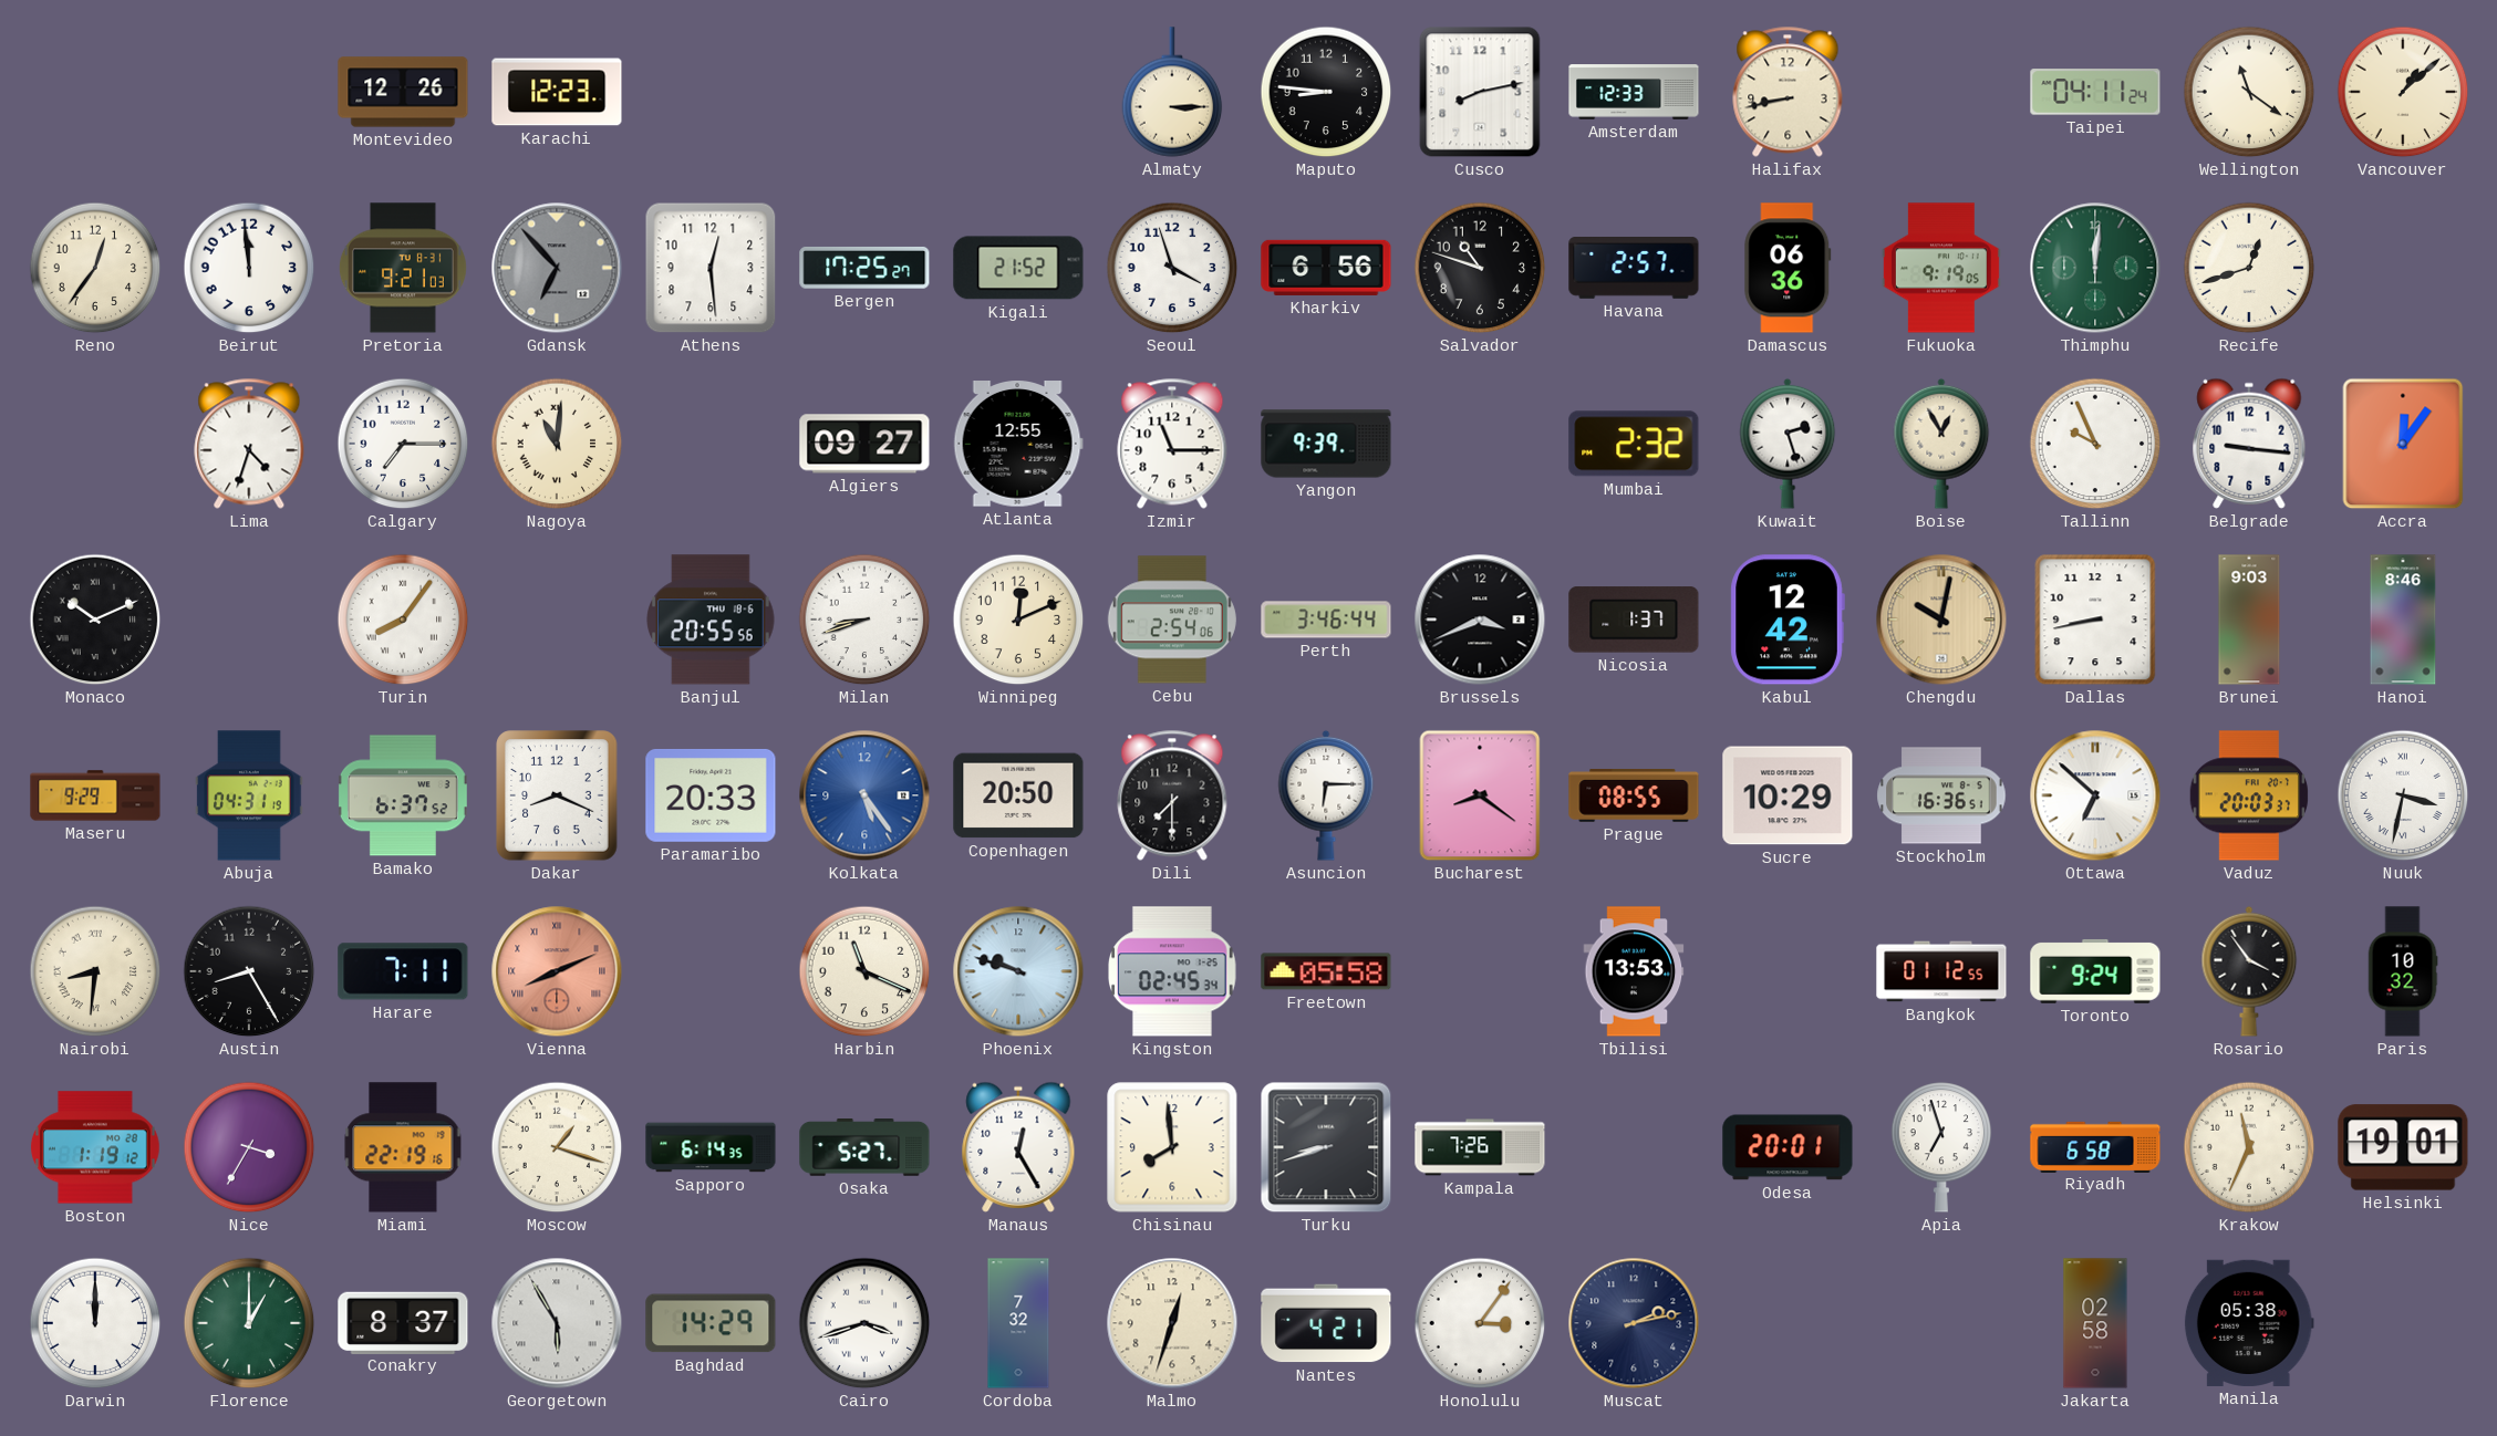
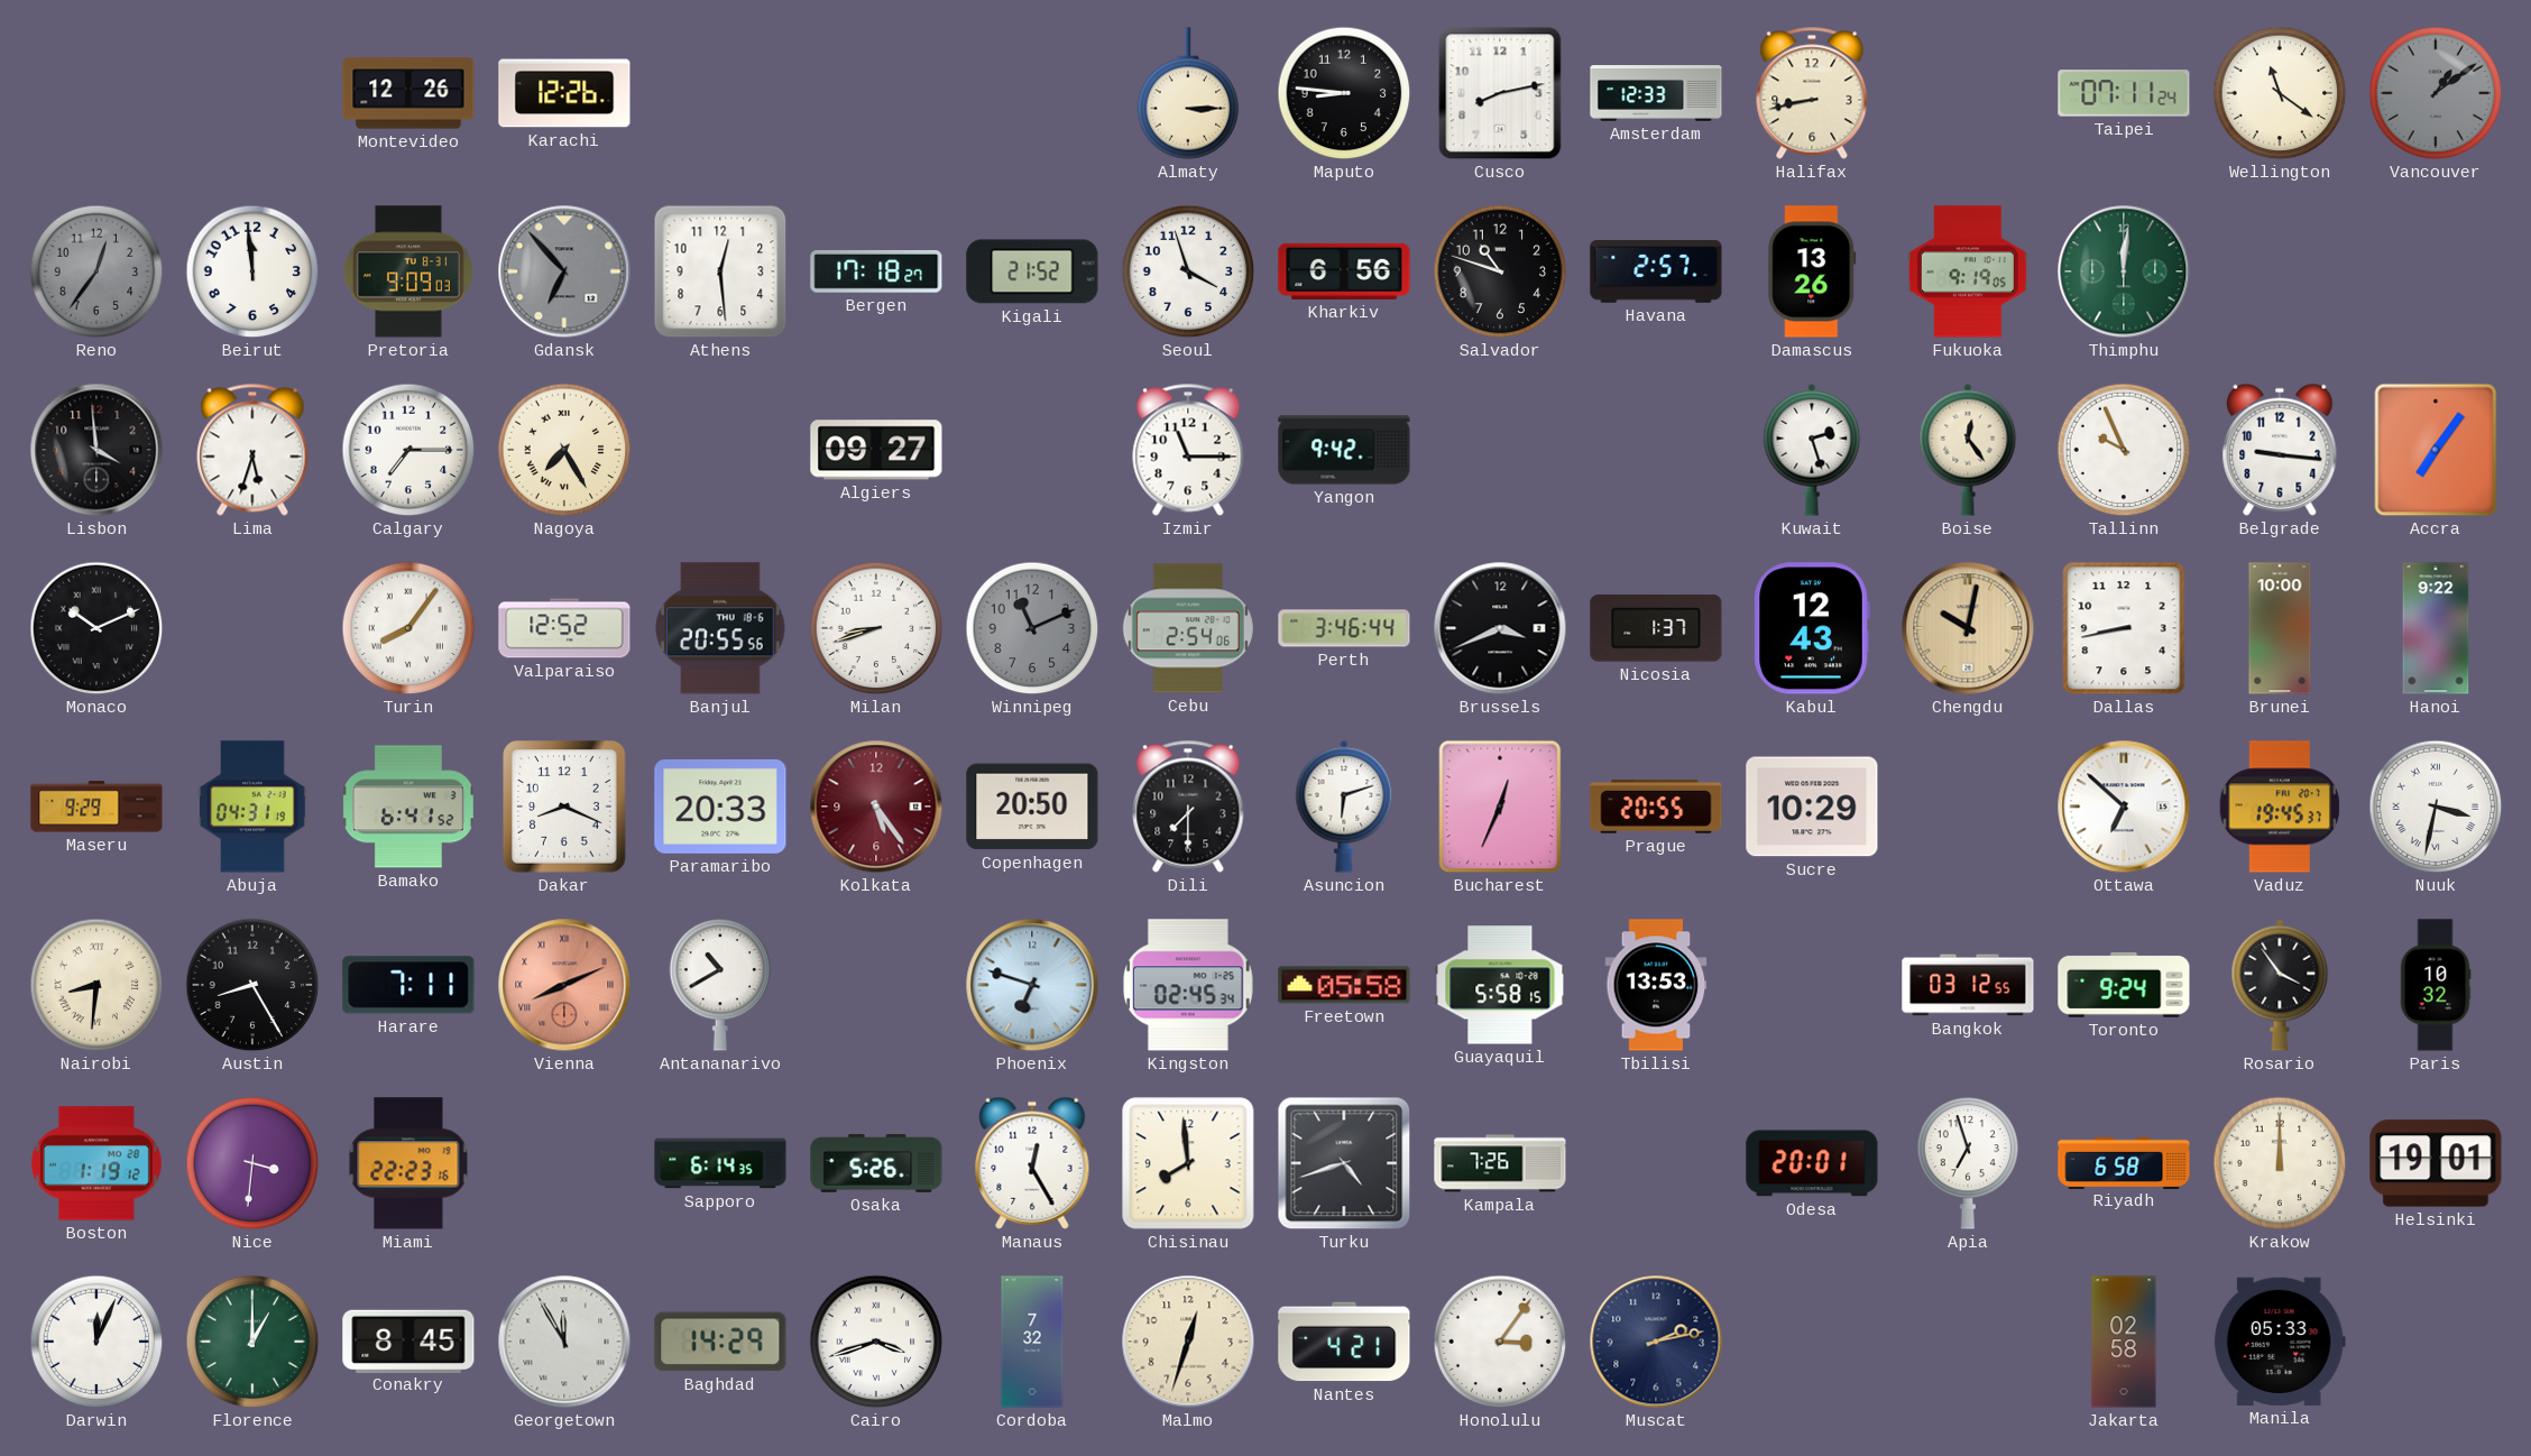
Karachi: 12:23 -> 12:26
Taipei: 04:11 -> 07:11
Vancouver: 1:08 -> 1:09
Vancouver dial: cream -> grey
Reno dial: cream -> grey
Pretoria: 9:21 -> 9:09
Bergen: 17:25 -> 17:18
Damascus: 06:36 -> 13:26
Recife: 12:42 -> none
Lisbon: none -> 3:59
Lima: 4:33 -> 5:33
Nagoya: 11:01 -> 7:25
Atlanta: 12:55 -> none
Yangon: 9:39 -> 9:42
Mumbai: 2:32 -> none
Boise: 12:55 -> 12:24
Accra: 12:06 -> 7:06
Valparaiso: none -> 12:52
Winnipeg: 12:11 -> 11:11
Winnipeg dial: cream -> grey
Kabul: 12:42 -> 12:43
Brunei: 9:03 -> 10:00
Hanoi: 8:46 -> 9:22
Bamako: 6:37 -> 6:41
Kolkata dial: blue -> burgundy
Asuncion: 6:15 -> 6:12
Bucharest: 8:21 -> 12:34
Prague: 08:55 -> 20:55
Stockholm: 16:36 -> none
Vaduz: 20:03 -> 19:45
Antananarivo: none -> 10:40
Harbin: 11:19 -> none
Phoenix: 9:48 -> 6:48
Guayaquil: none -> 5:58
Bangkok: 01:12 -> 03:12
Nice: 3:35 -> 3:31
Miami: 22:19 -> 22:23
Moscow: 1:18 -> none
Osaka: 5:27 -> 5:26
Turku: 8:42 -> 4:42
Krakow: 11:34 -> 12:00
Darwin: 12:00 -> 12:04
Conakry: 8:37 -> 8:45
Georgetown: 5:55 -> 11:55
Manila: 05:38 -> 05:33
